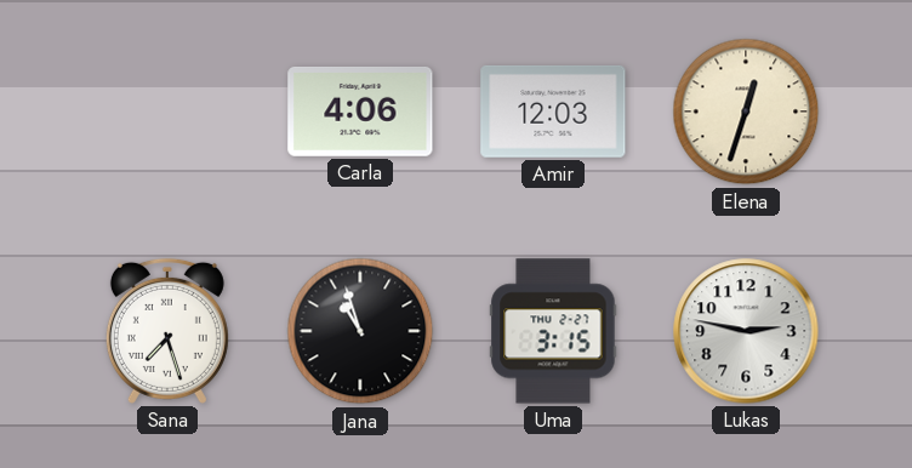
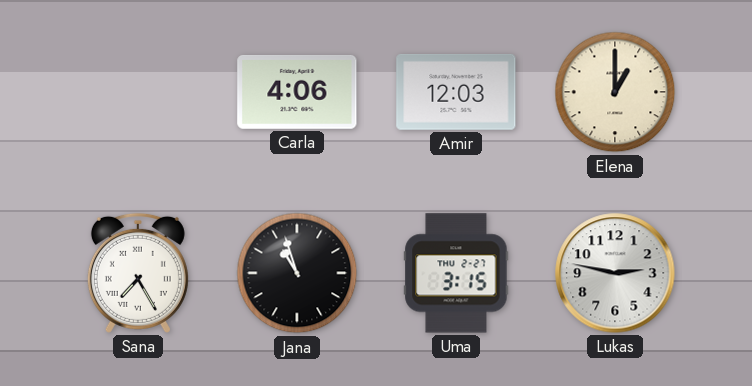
Elena: 12:33 -> 1:00
Sana: 7:27 -> 7:25
